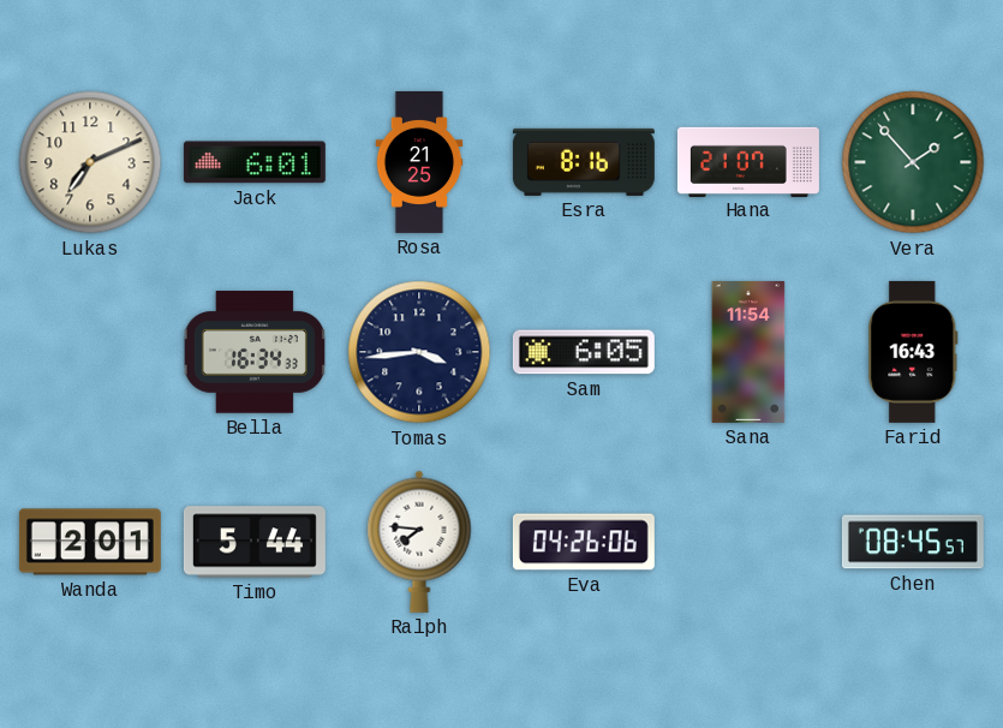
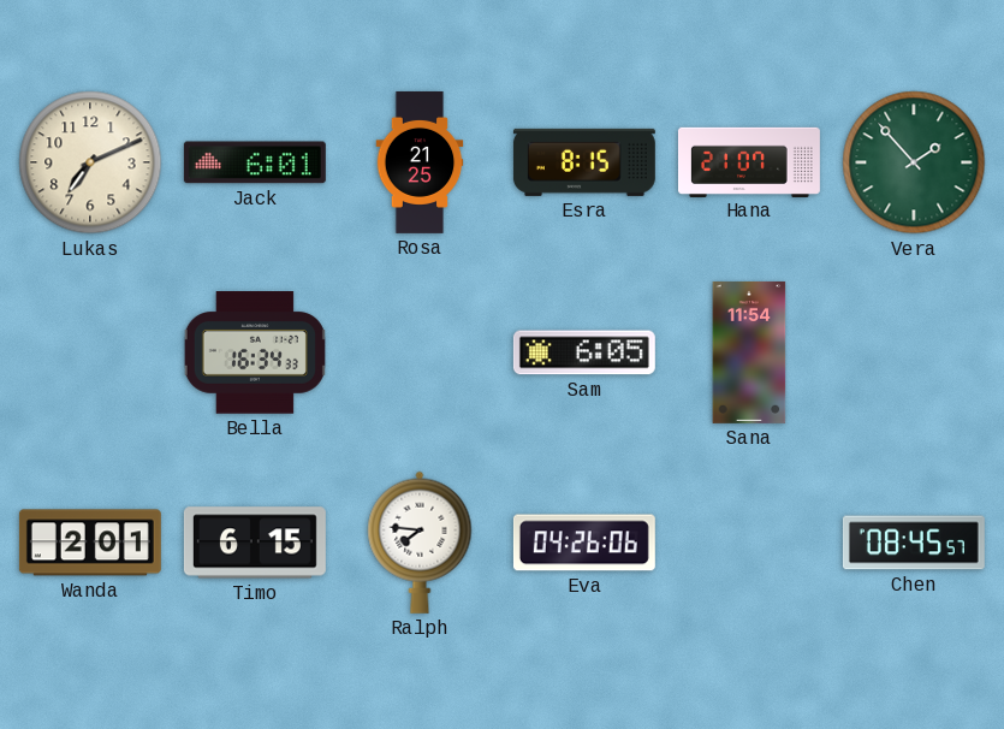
Esra: 8:16 -> 8:15
Tomas: 3:44 -> none
Farid: 16:43 -> none
Timo: 5:44 -> 6:15
